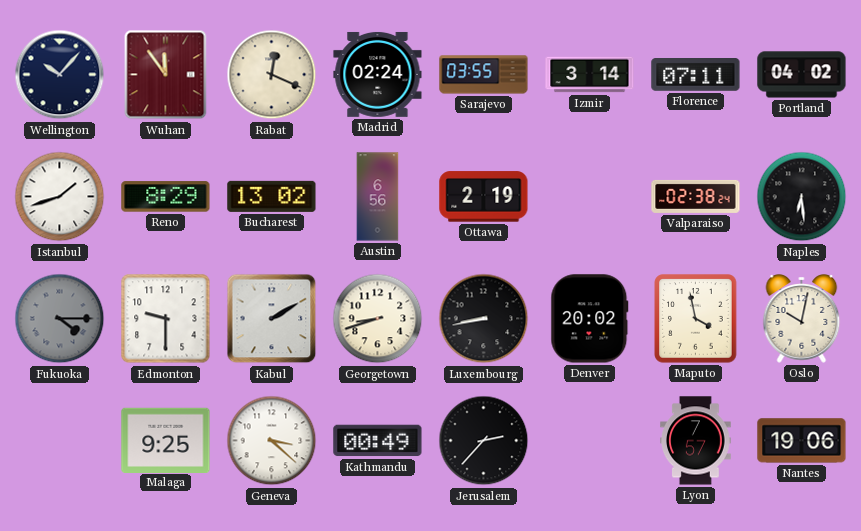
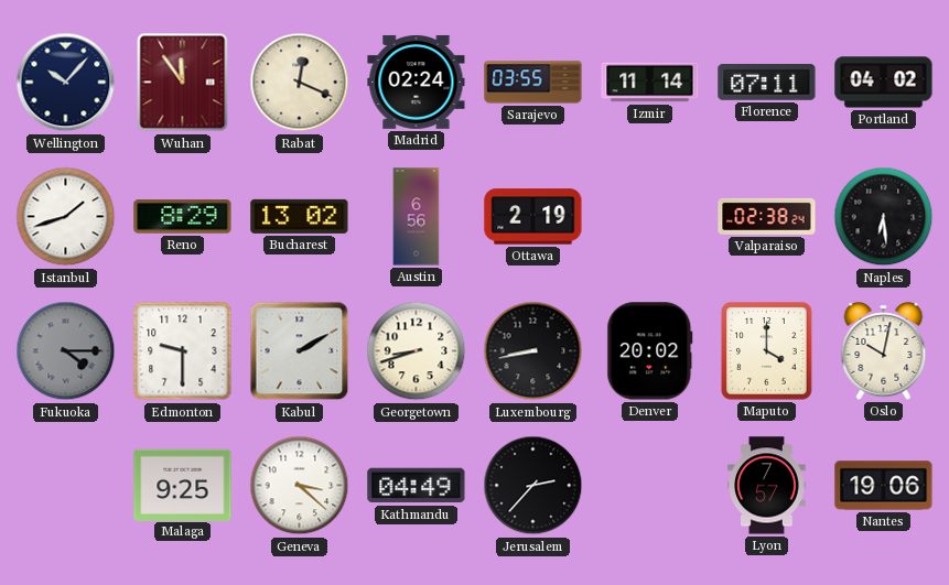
Izmir: 3:14 -> 11:14
Maputo: 3:58 -> 4:00
Kathmandu: 00:49 -> 04:49
